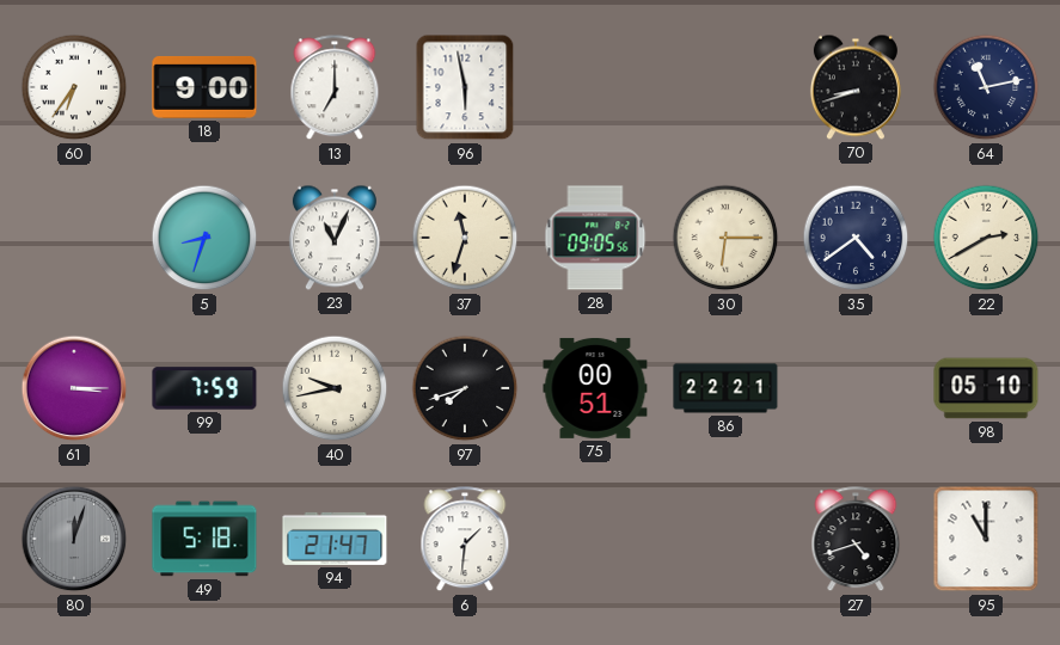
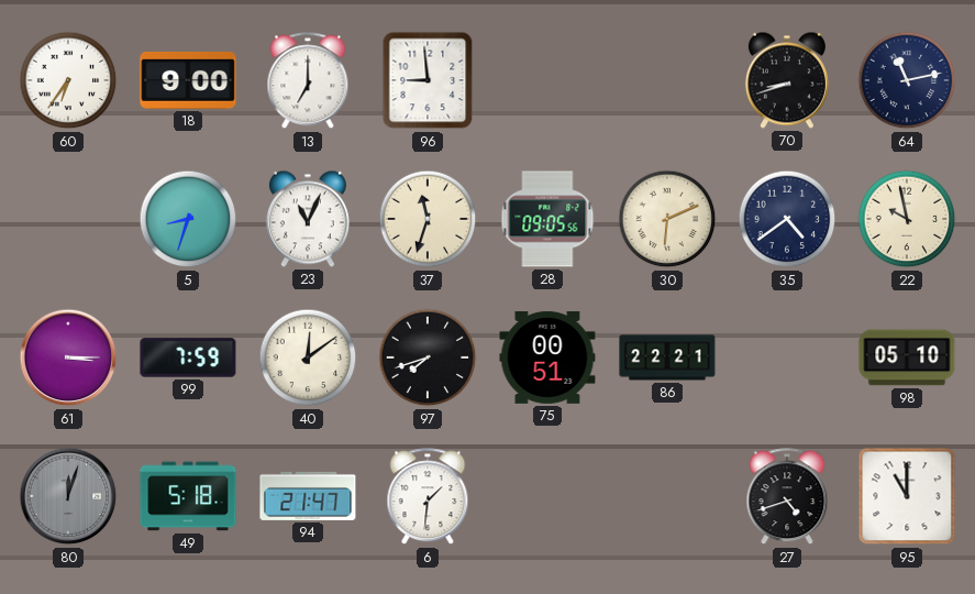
96: 5:58 -> 8:59
30: 6:15 -> 6:11
22: 2:40 -> 9:58
40: 9:43 -> 12:09
